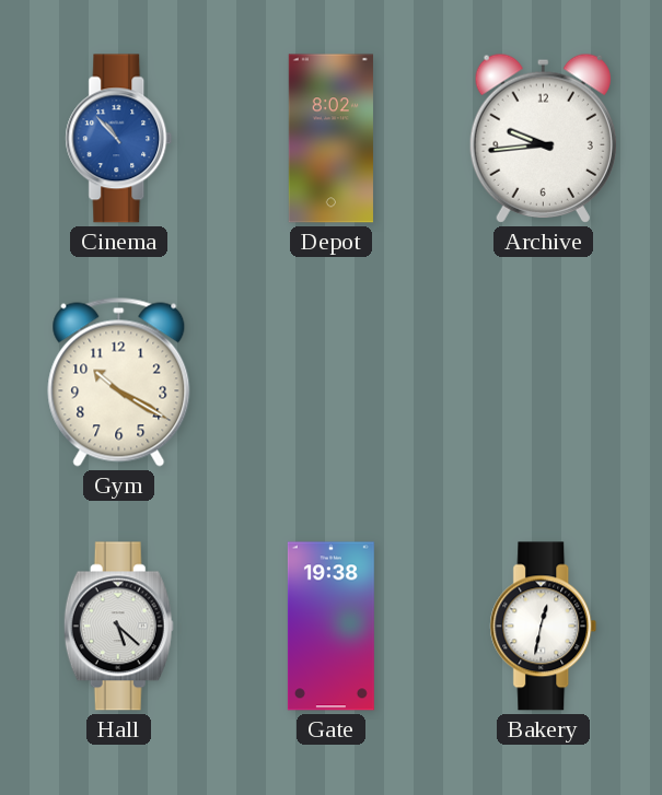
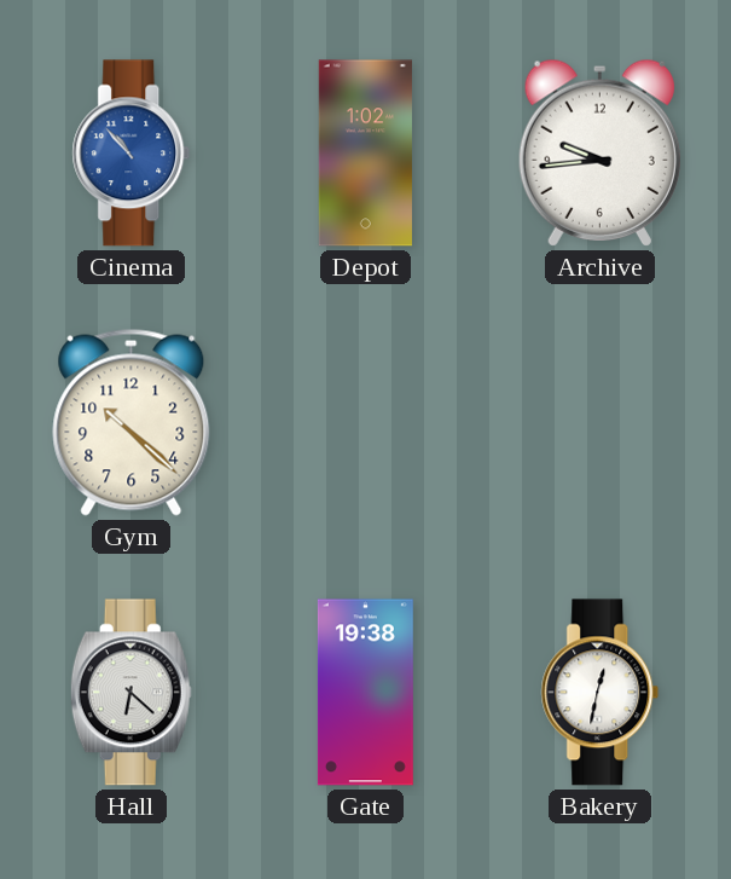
Depot: 8:02 -> 1:02
Gym: 10:20 -> 10:22
Hall: 5:22 -> 6:22
